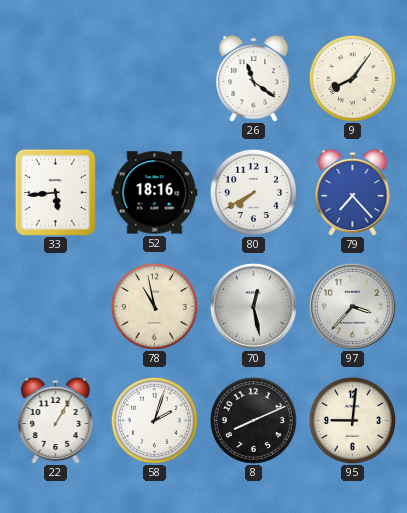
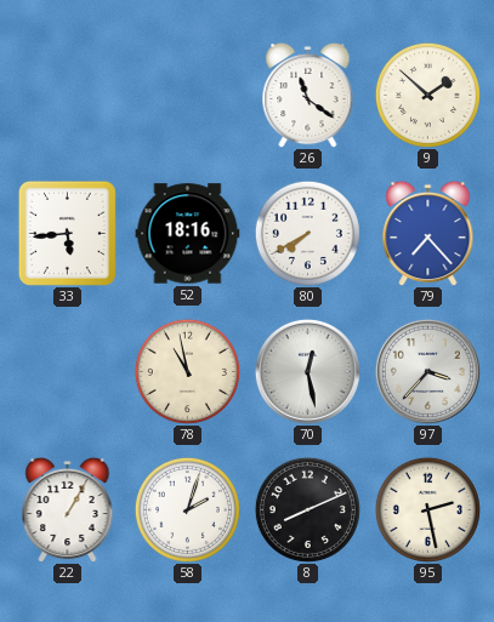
9: 8:06 -> 1:52
95: 9:01 -> 2:28
